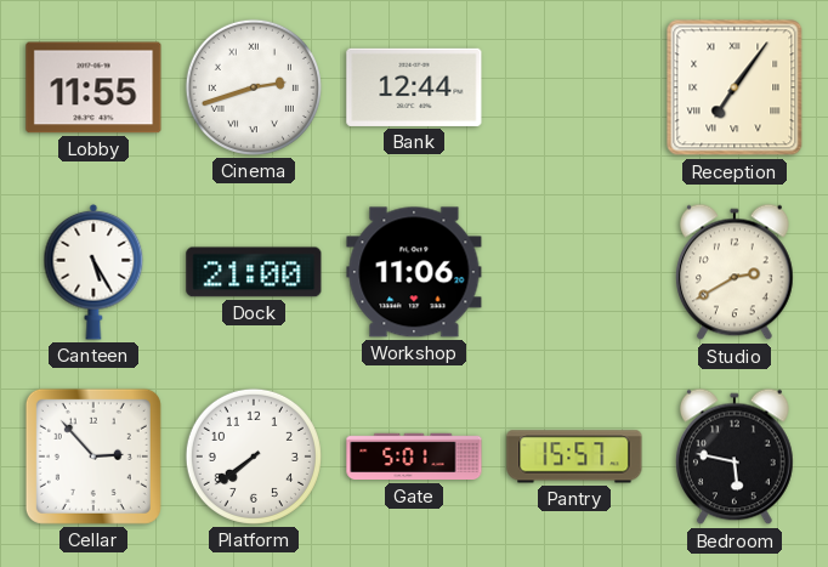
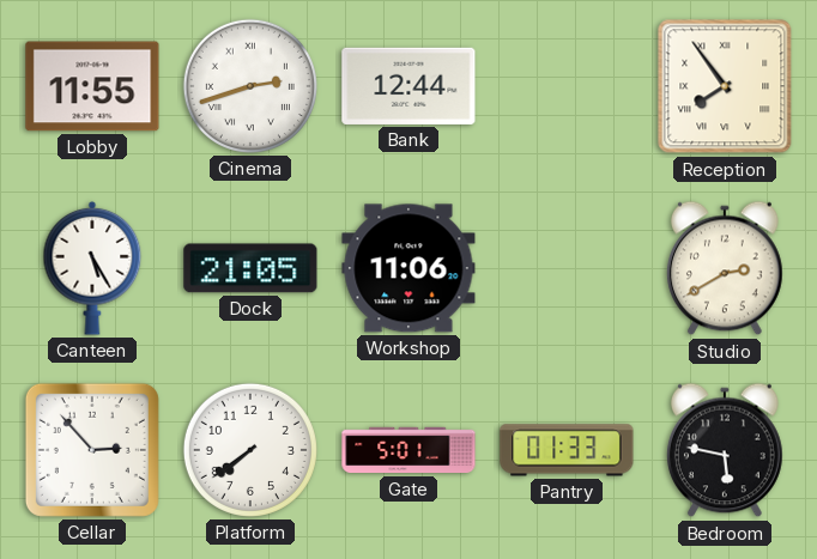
Reception: 7:06 -> 7:54
Dock: 21:00 -> 21:05
Pantry: 15:57 -> 01:33
